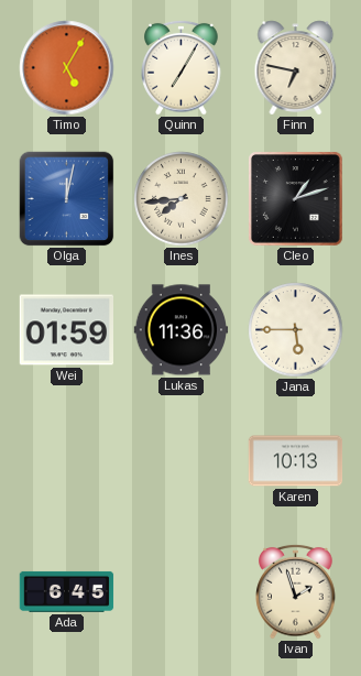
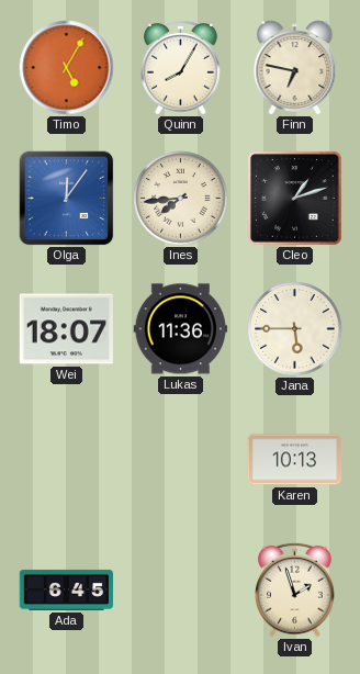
Quinn: 7:05 -> 8:05
Olga: 12:02 -> 12:06
Wei: 01:59 -> 18:07
